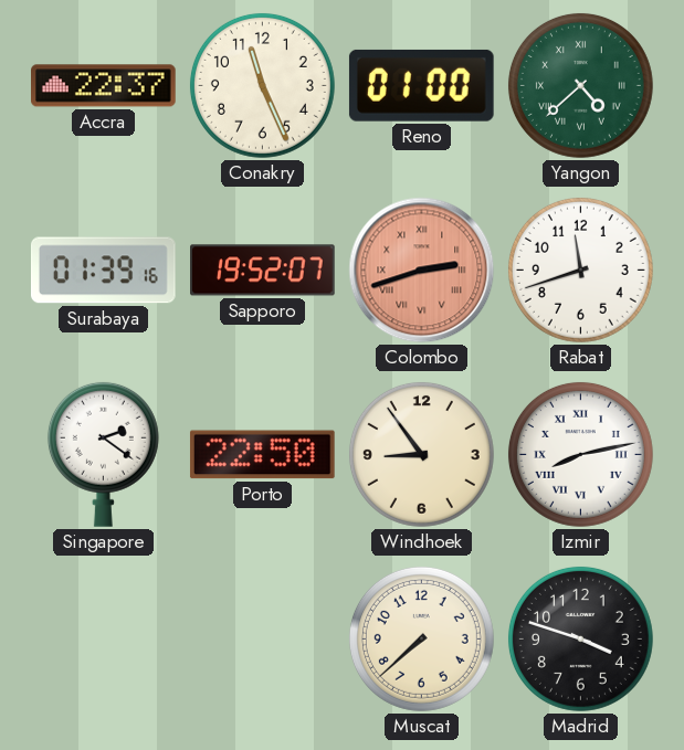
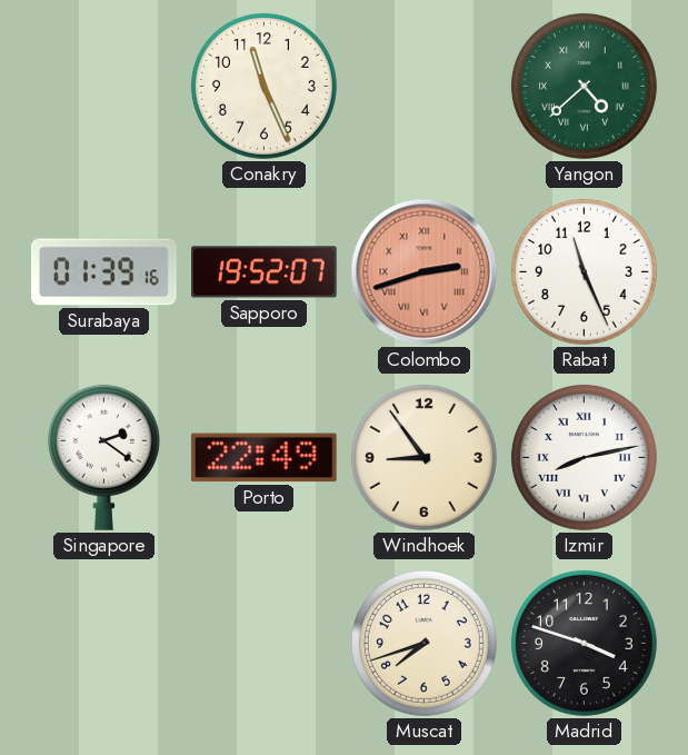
Accra: 22:37 -> none
Reno: 01:00 -> none
Rabat: 11:42 -> 11:26
Porto: 22:50 -> 22:49
Muscat: 7:38 -> 7:42
